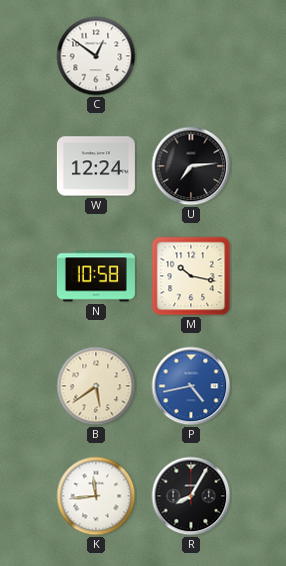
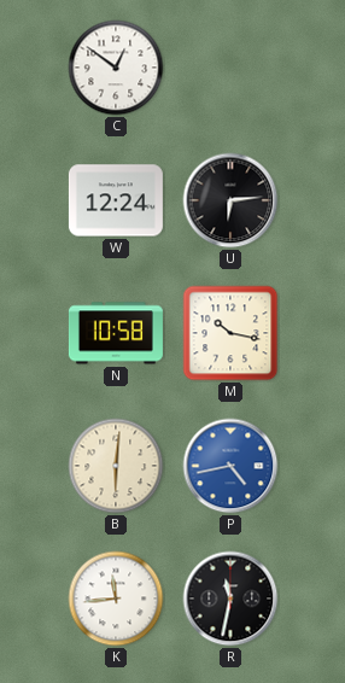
U: 7:14 -> 6:14
B: 5:39 -> 6:01
R: 8:05 -> 11:32
